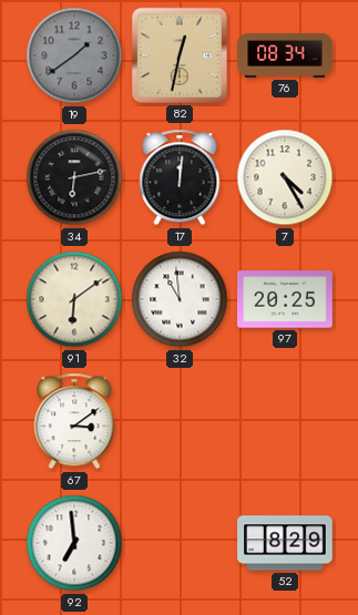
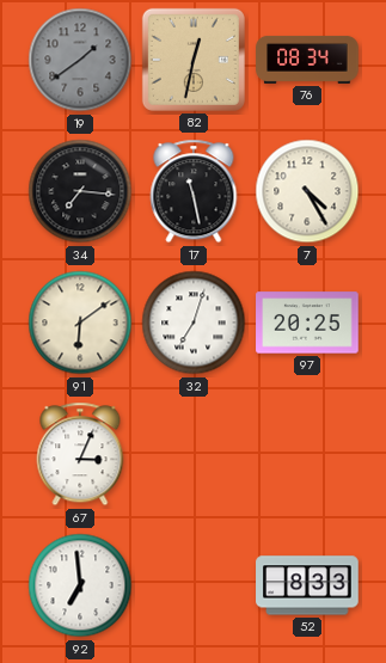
34: 6:13 -> 7:16
17: 12:01 -> 11:28
32: 10:59 -> 7:03
67: 3:09 -> 3:04
52: 8:29 -> 8:33
